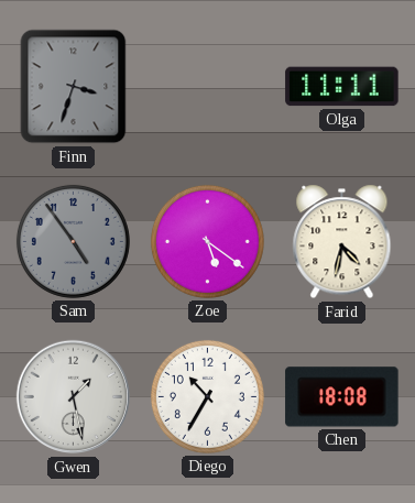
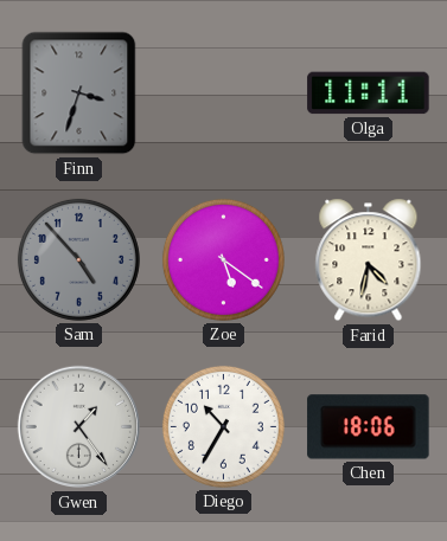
Sam: 4:54 -> 4:53
Gwen: 1:28 -> 1:24
Chen: 18:08 -> 18:06
